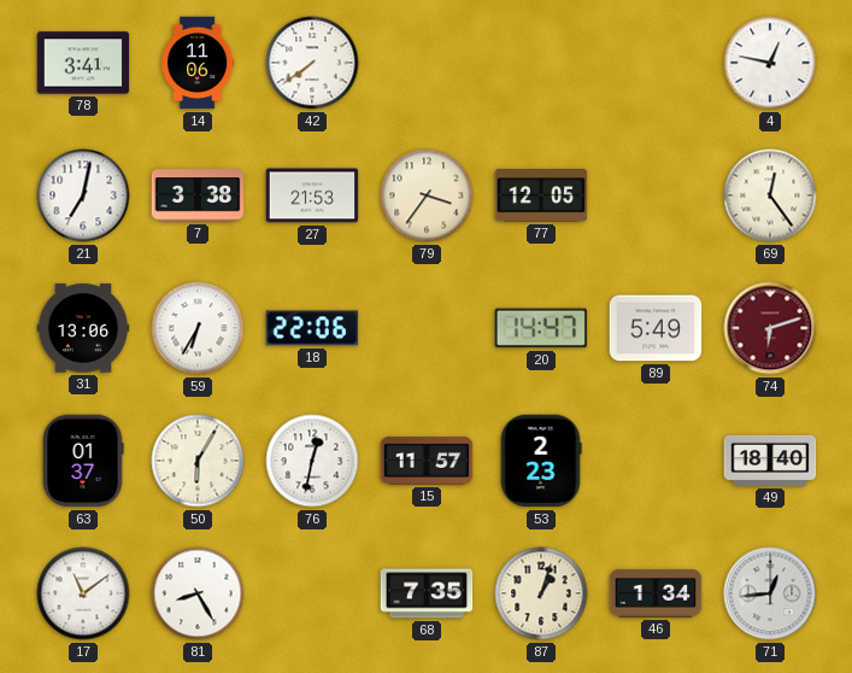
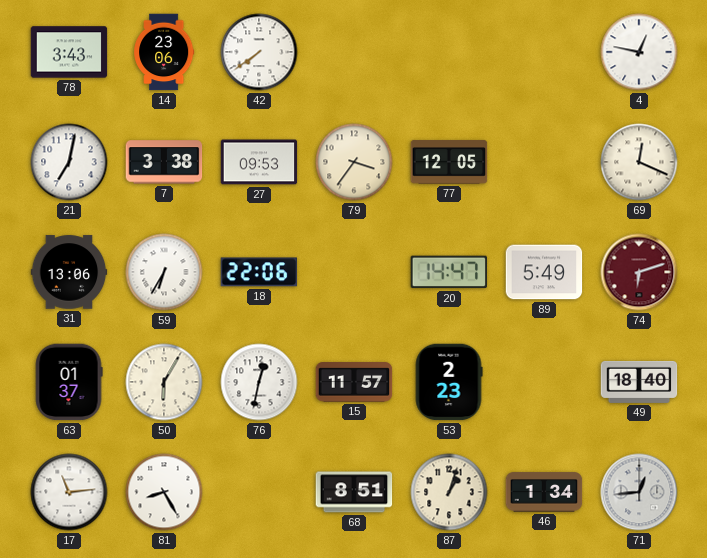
78: 3:41 -> 3:43
14: 11:06 -> 23:06
27: 21:53 -> 09:53
69: 12:24 -> 12:19
17: 11:09 -> 11:14
68: 7:35 -> 8:51
